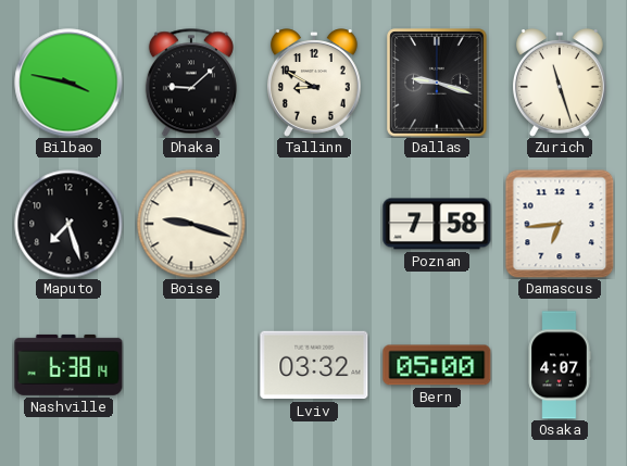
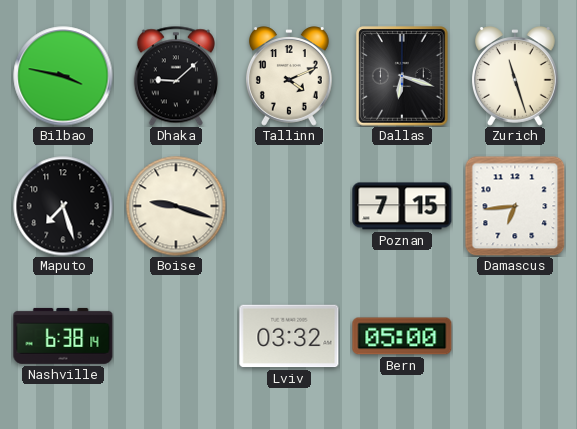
Tallinn: 8:50 -> 4:11
Dallas: 9:18 -> 6:18
Poznan: 7:58 -> 7:15
Osaka: 4:07 -> none
